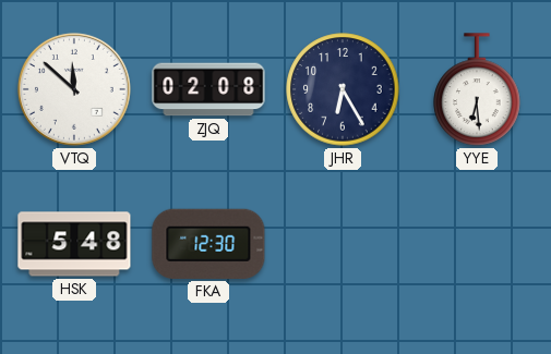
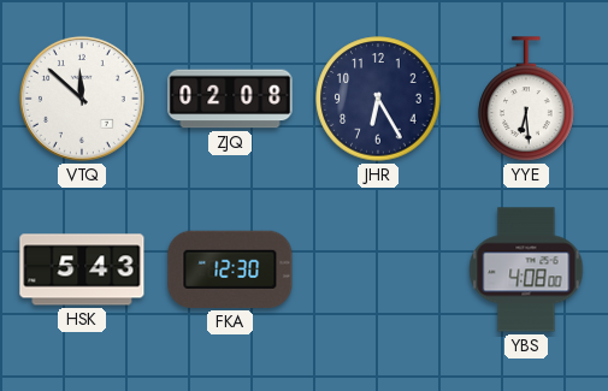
HSK: 5:48 -> 5:43
YBS: none -> 4:08
